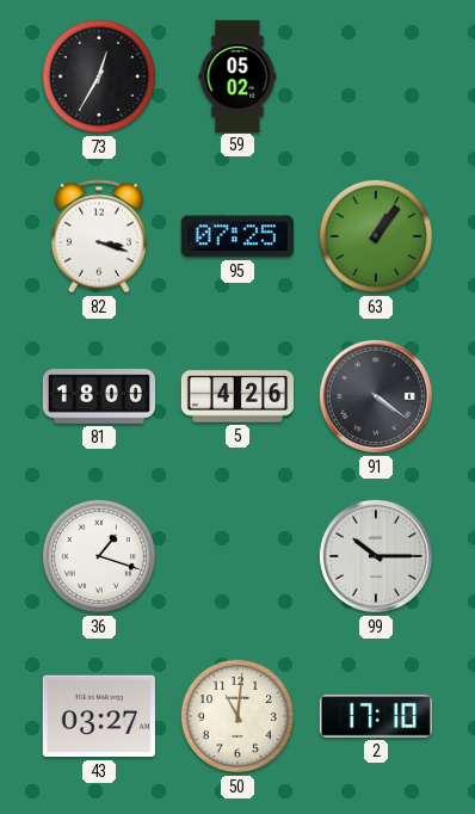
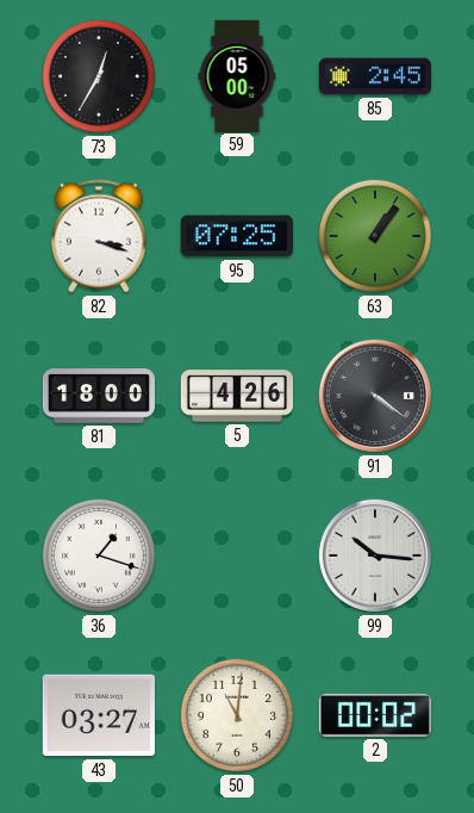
59: 05:02 -> 05:00
85: none -> 2:45
99: 10:15 -> 10:16
2: 17:10 -> 00:02
